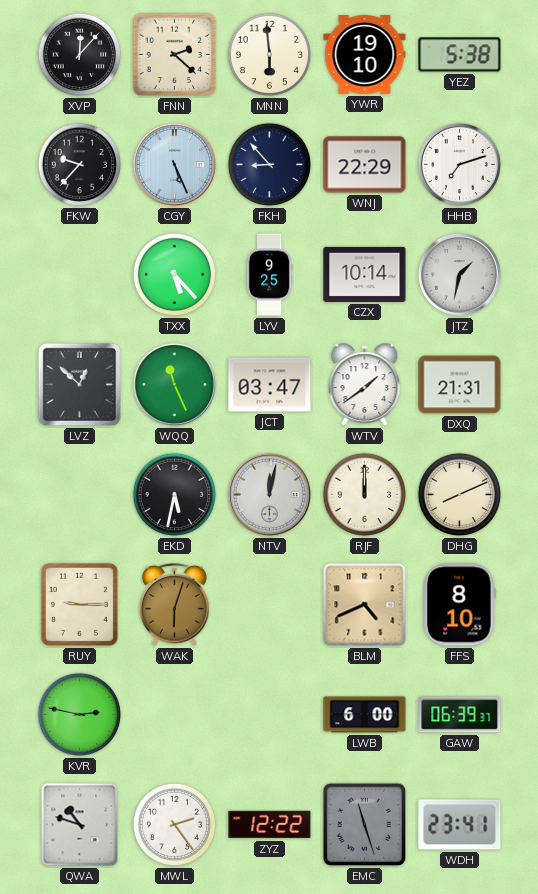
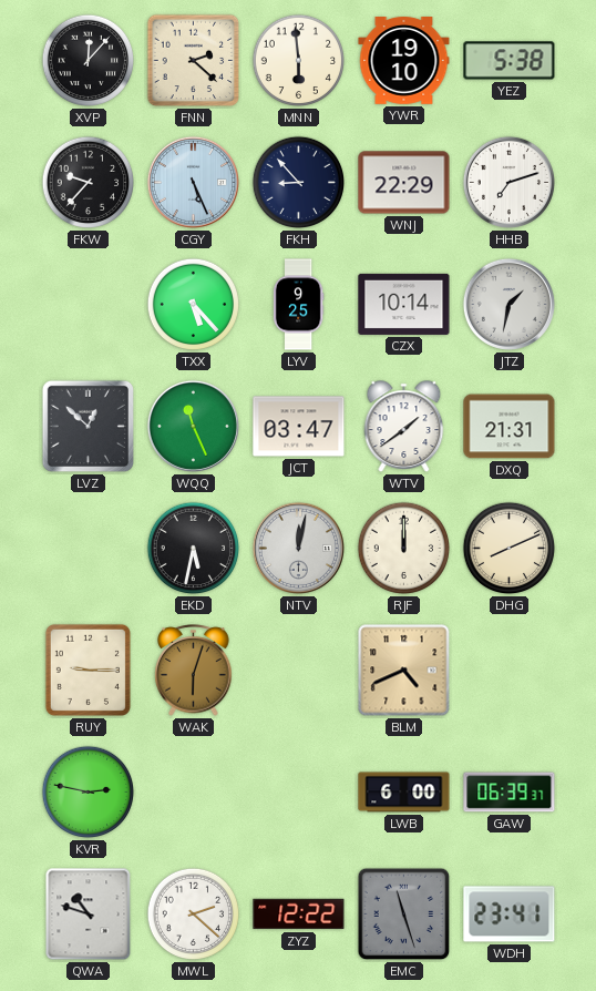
FFS: 8:10 -> none
MWL: 2:24 -> 2:22
